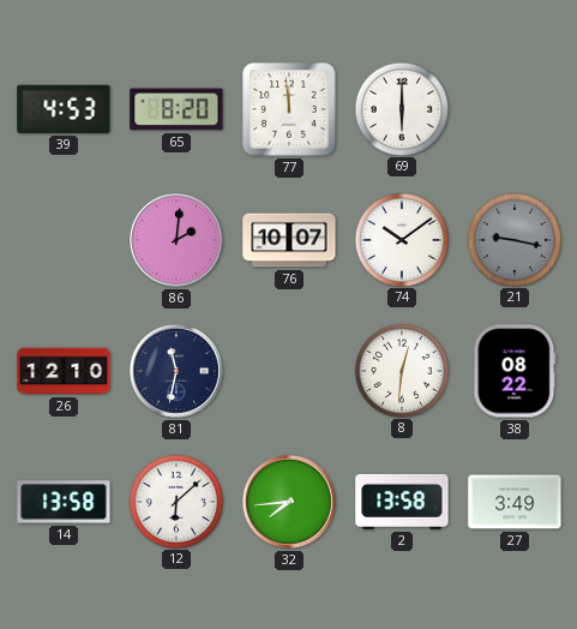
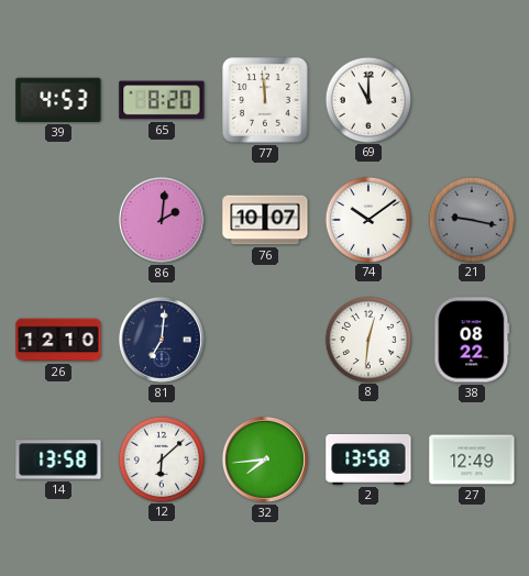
69: 6:00 -> 11:00
81: 11:32 -> 7:01
27: 3:49 -> 12:49
